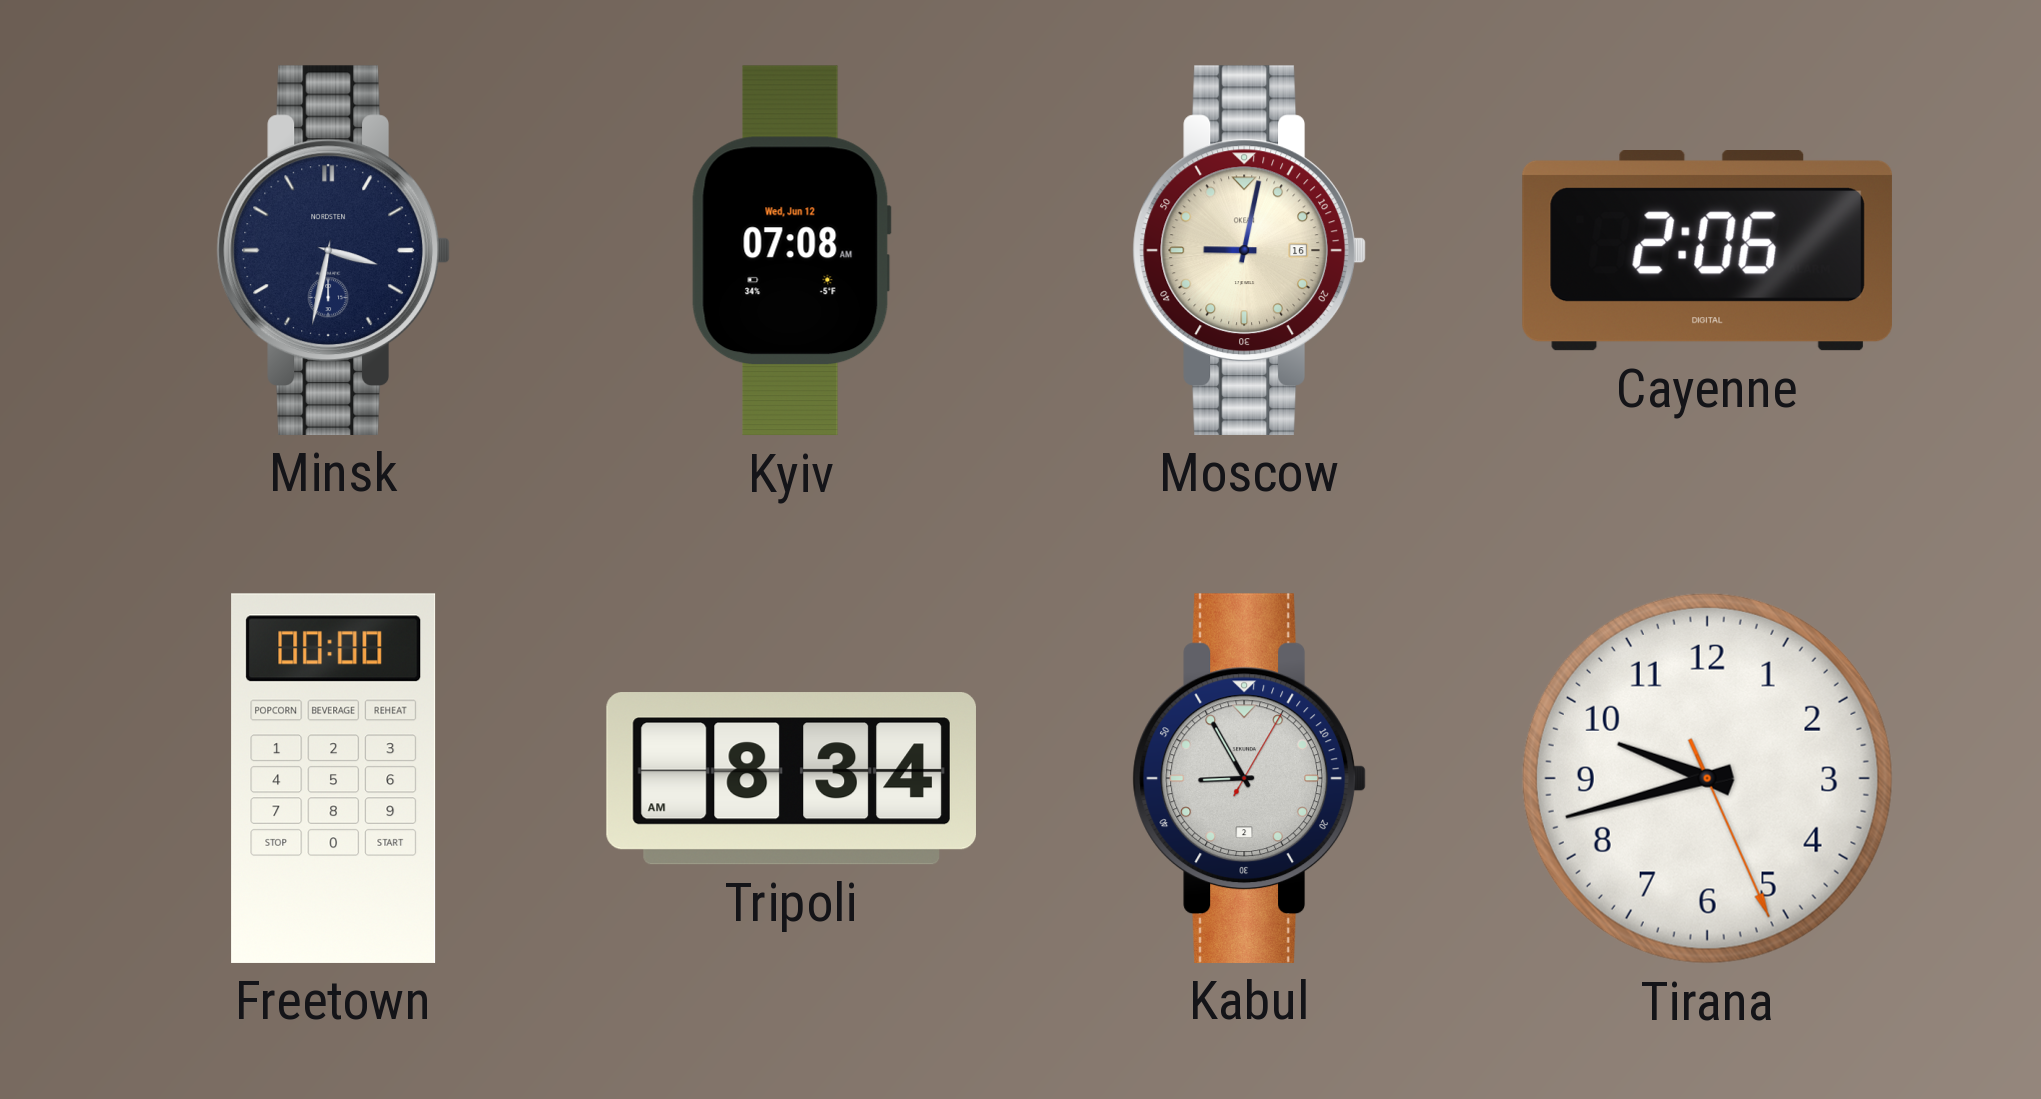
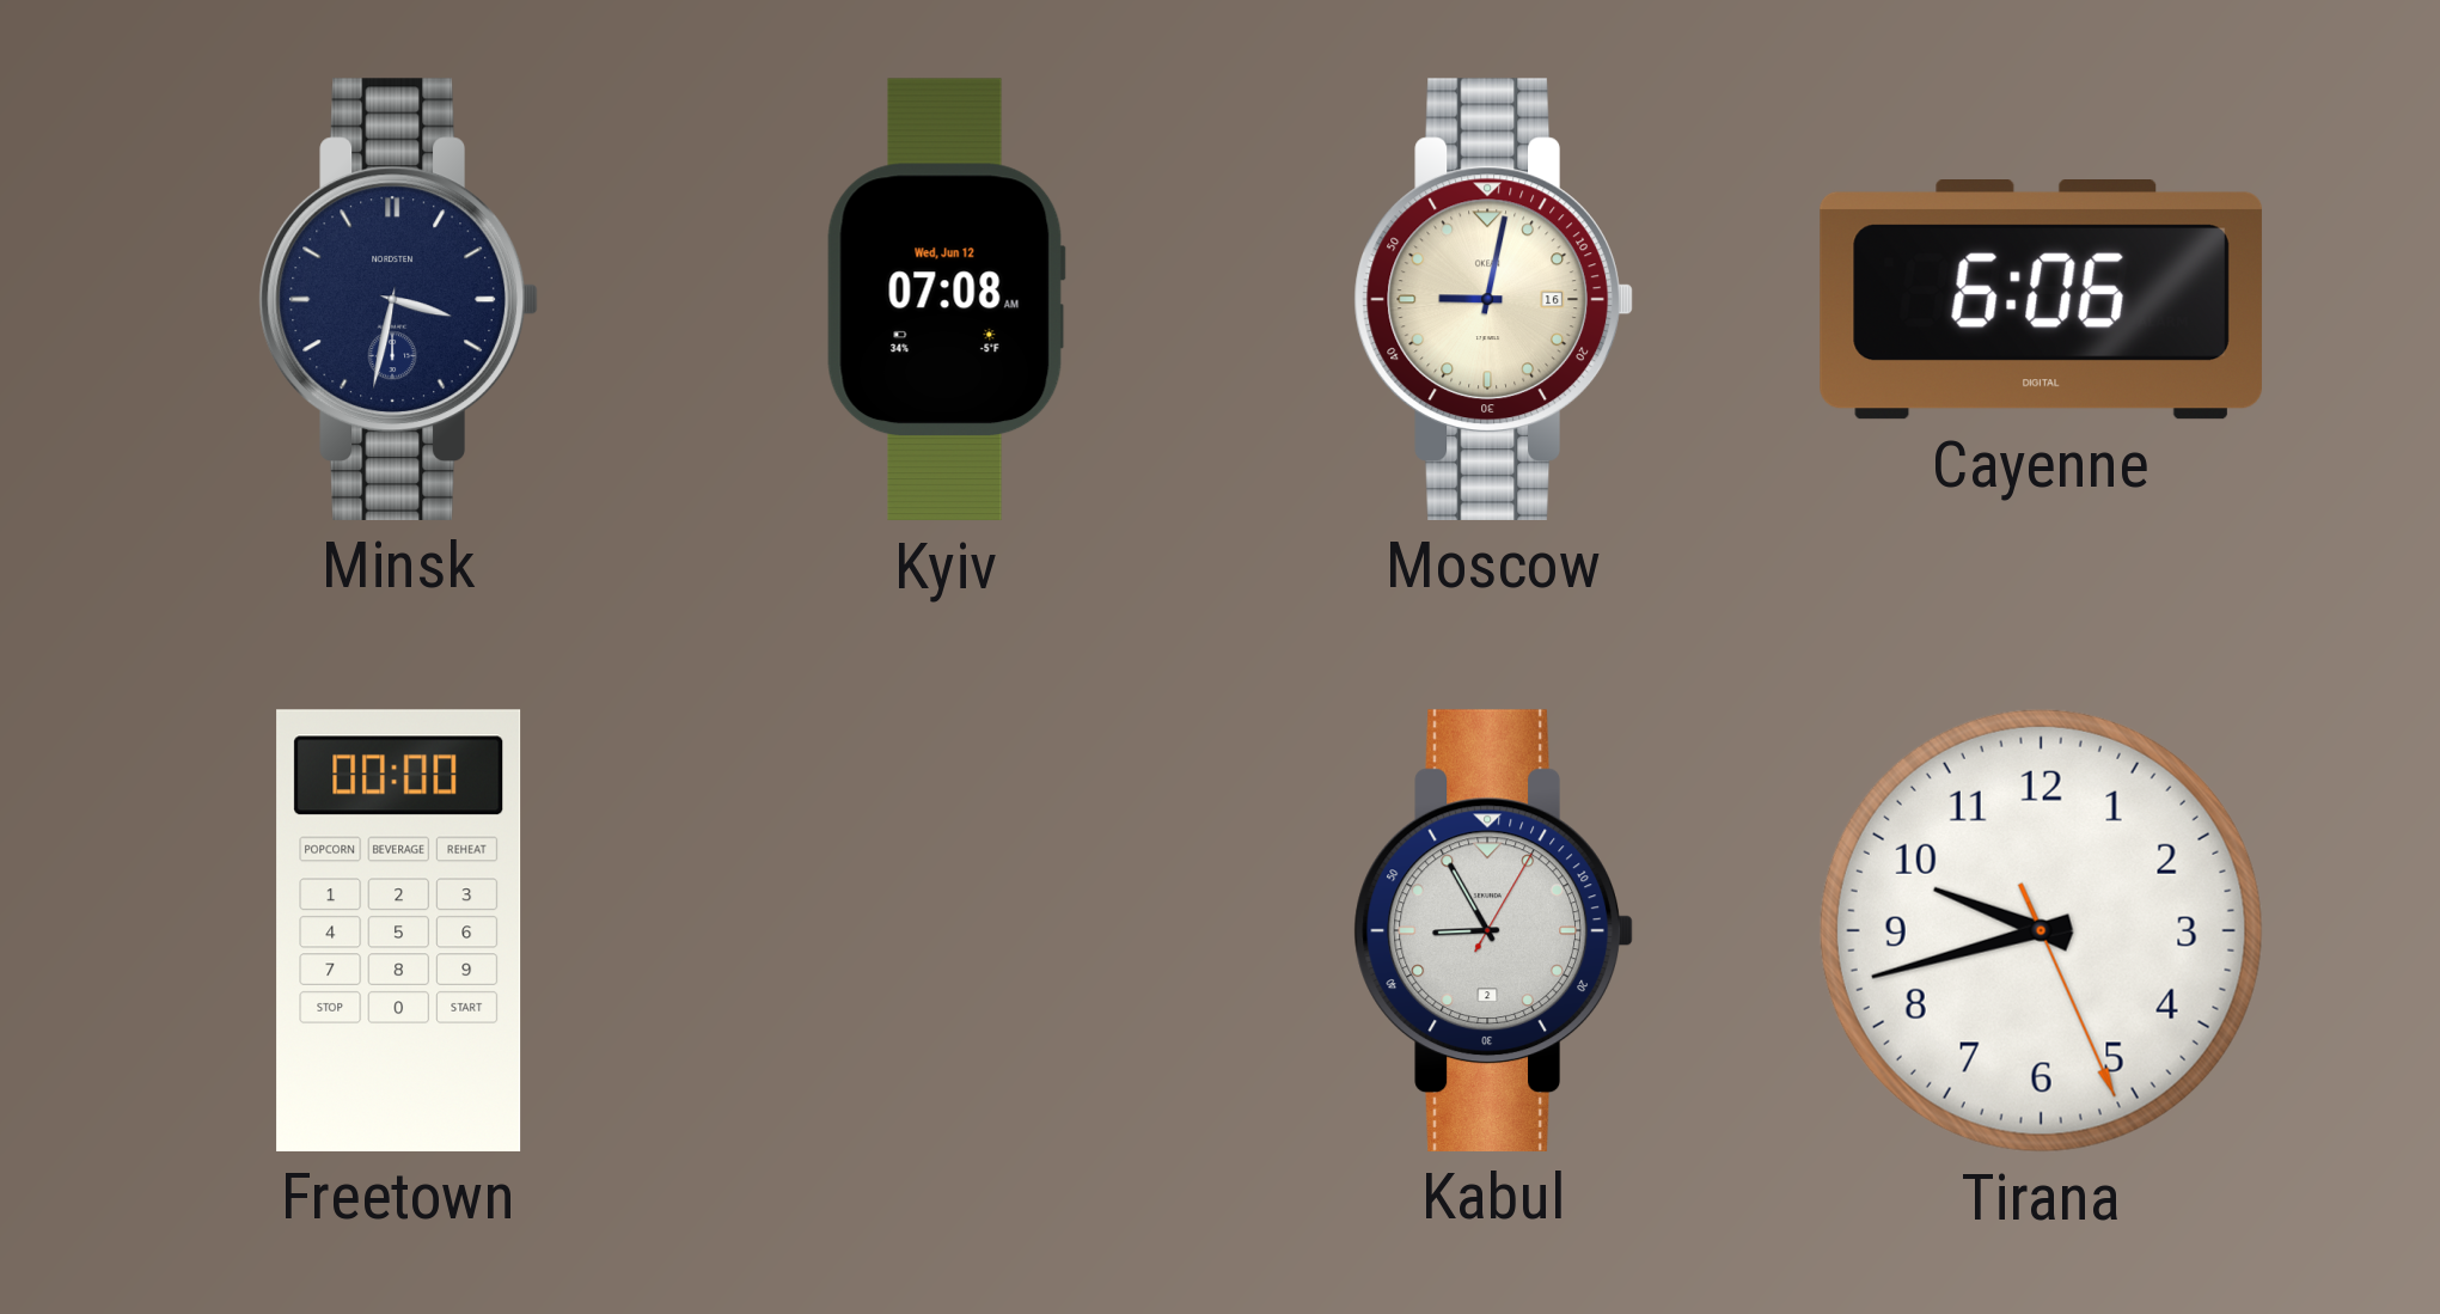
Cayenne: 2:06 -> 6:06
Tripoli: 8:34 -> none
